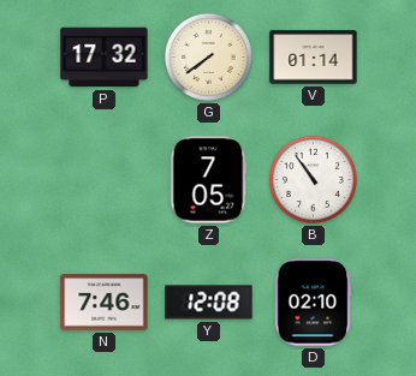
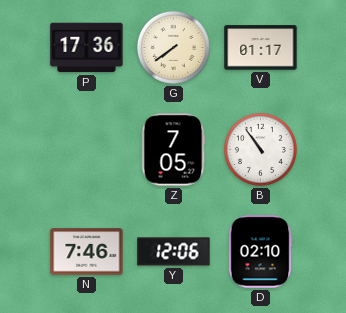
P: 17:32 -> 17:36
V: 01:14 -> 01:17
Y: 12:08 -> 12:06
